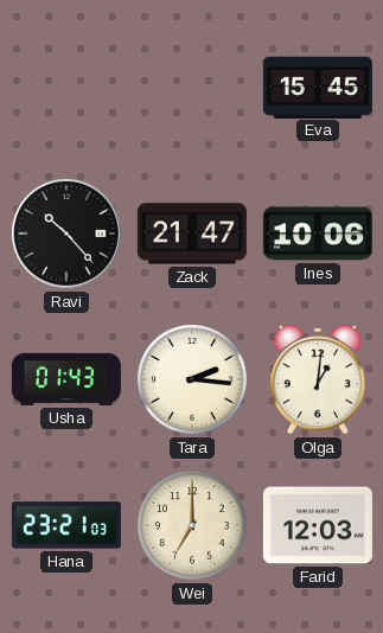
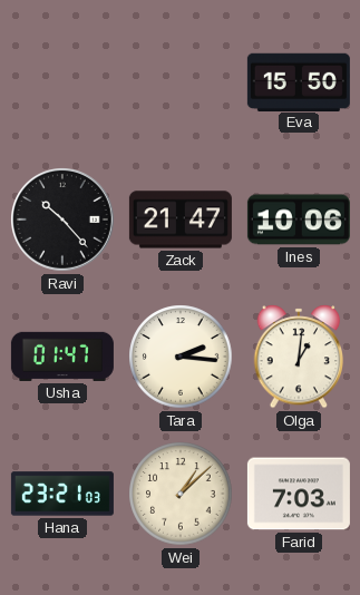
Eva: 15:45 -> 15:50
Usha: 01:43 -> 01:47
Wei: 7:00 -> 1:08
Farid: 12:03 -> 7:03
